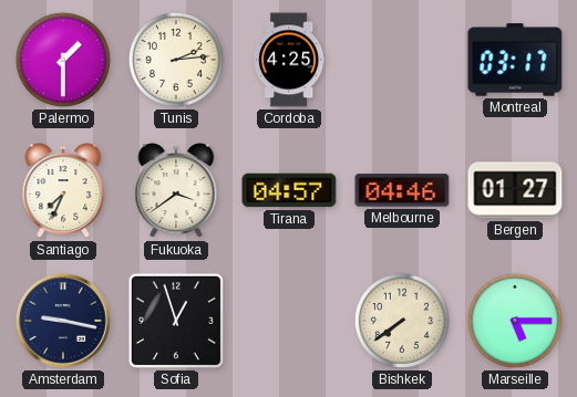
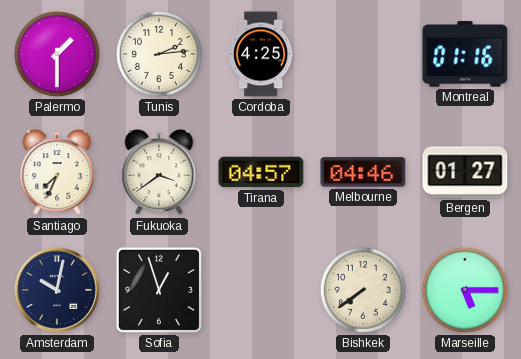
Montreal: 03:17 -> 01:16
Amsterdam: 9:17 -> 10:02
